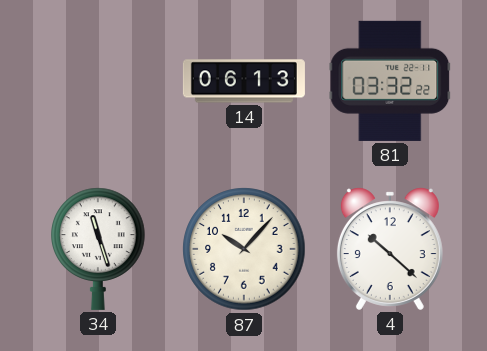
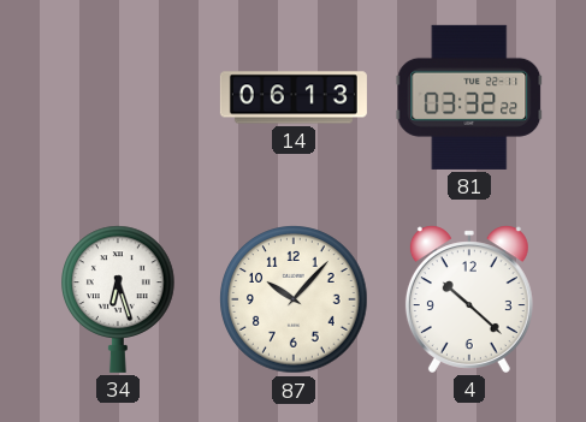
34: 11:27 -> 6:27
